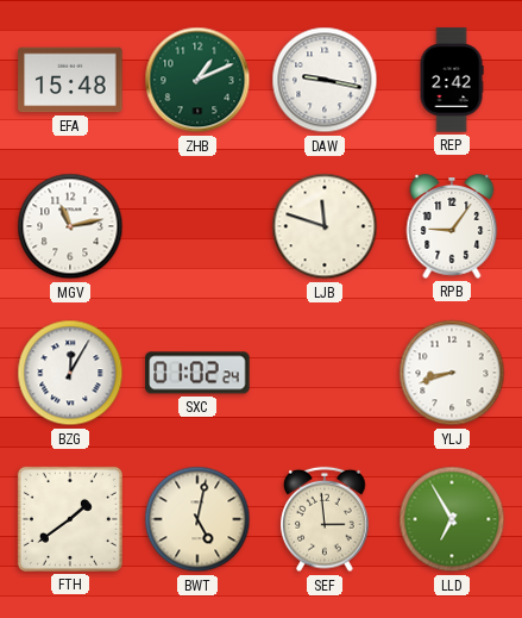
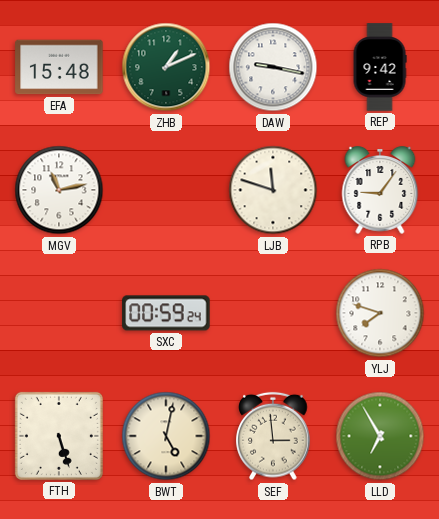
REP: 2:42 -> 9:42
BZG: 12:05 -> none
SXC: 01:02 -> 00:59
YLJ: 8:42 -> 7:48
FTH: 1:39 -> 5:27
